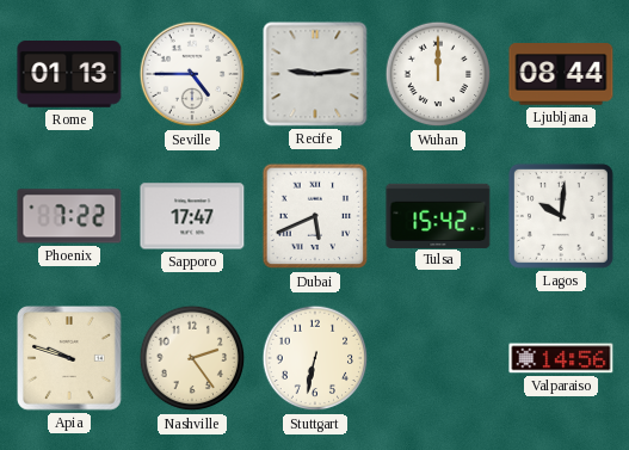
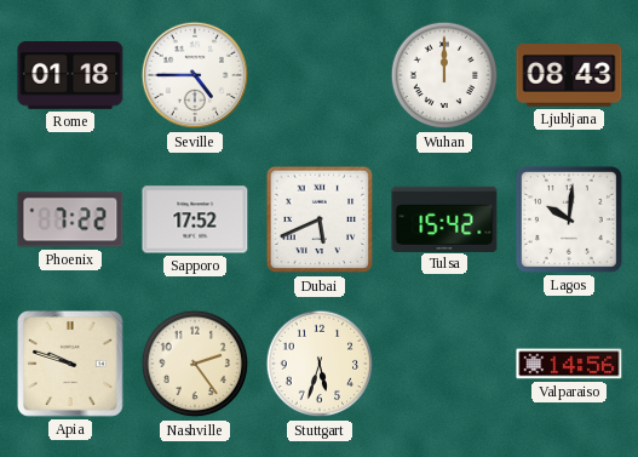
Rome: 01:13 -> 01:18
Recife: 9:14 -> none
Ljubljana: 08:44 -> 08:43
Sapporo: 17:47 -> 17:52
Stuttgart: 6:32 -> 5:33
